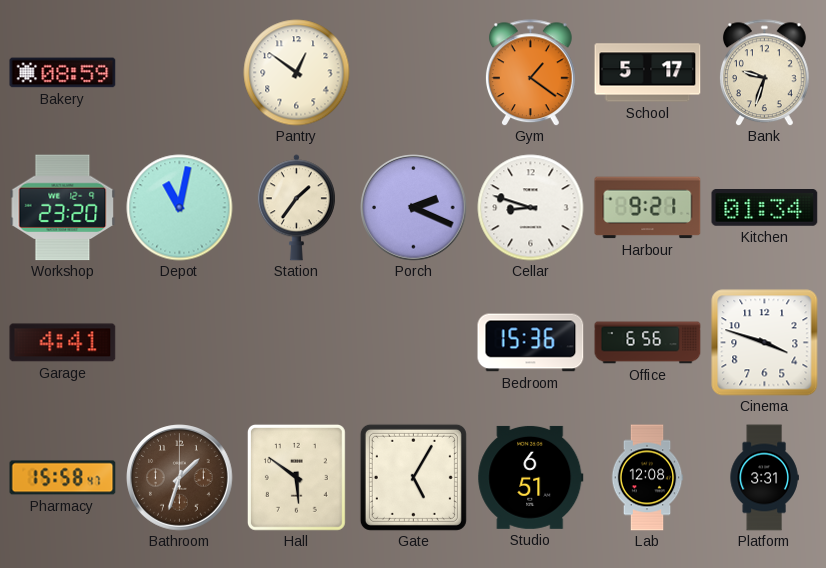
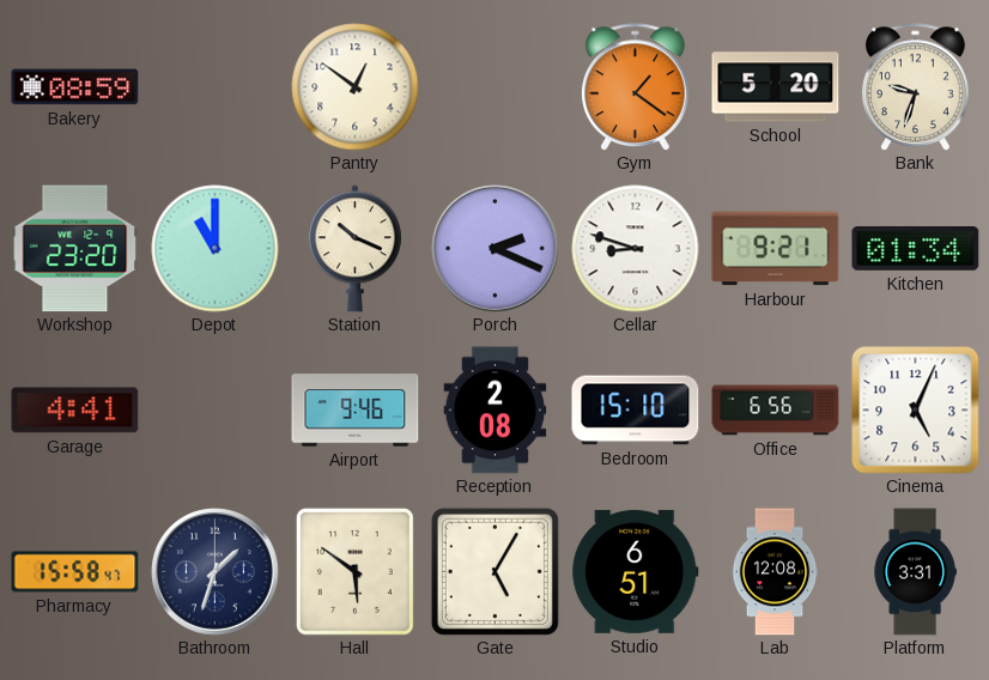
School: 5:17 -> 5:20
Depot: 11:02 -> 11:00
Station: 1:36 -> 10:19
Airport: none -> 9:46
Reception: none -> 2:08
Bedroom: 15:36 -> 15:10
Cinema: 3:48 -> 5:04
Bathroom dial: brown -> navy
